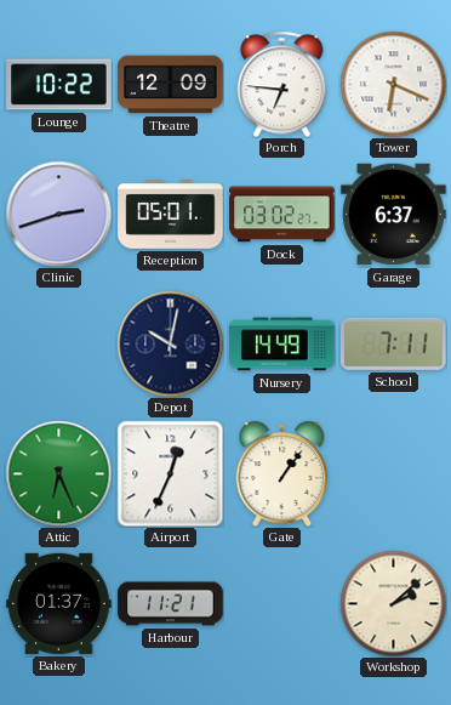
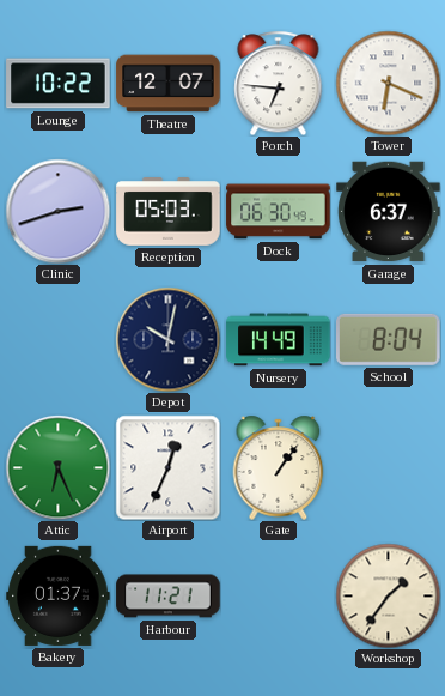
Theatre: 12:09 -> 12:07
Reception: 05:01 -> 05:03
Dock: 03:02 -> 06:30
School: 7:11 -> 8:04
Workshop: 2:08 -> 1:36
